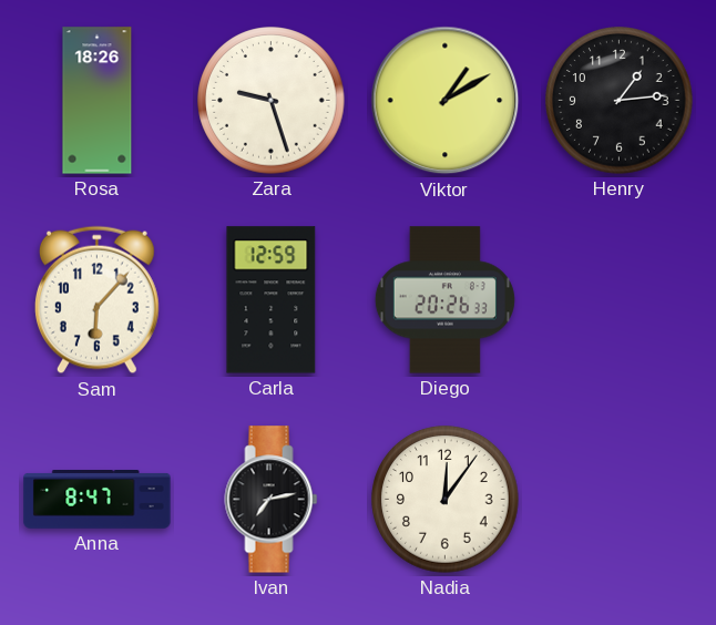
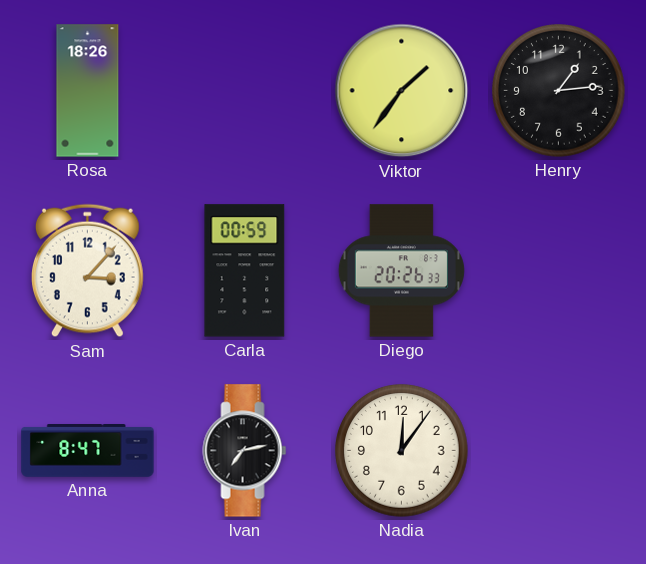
Zara: 9:27 -> none
Viktor: 1:10 -> 1:36
Sam: 6:07 -> 3:07
Carla: 12:59 -> 00:59
